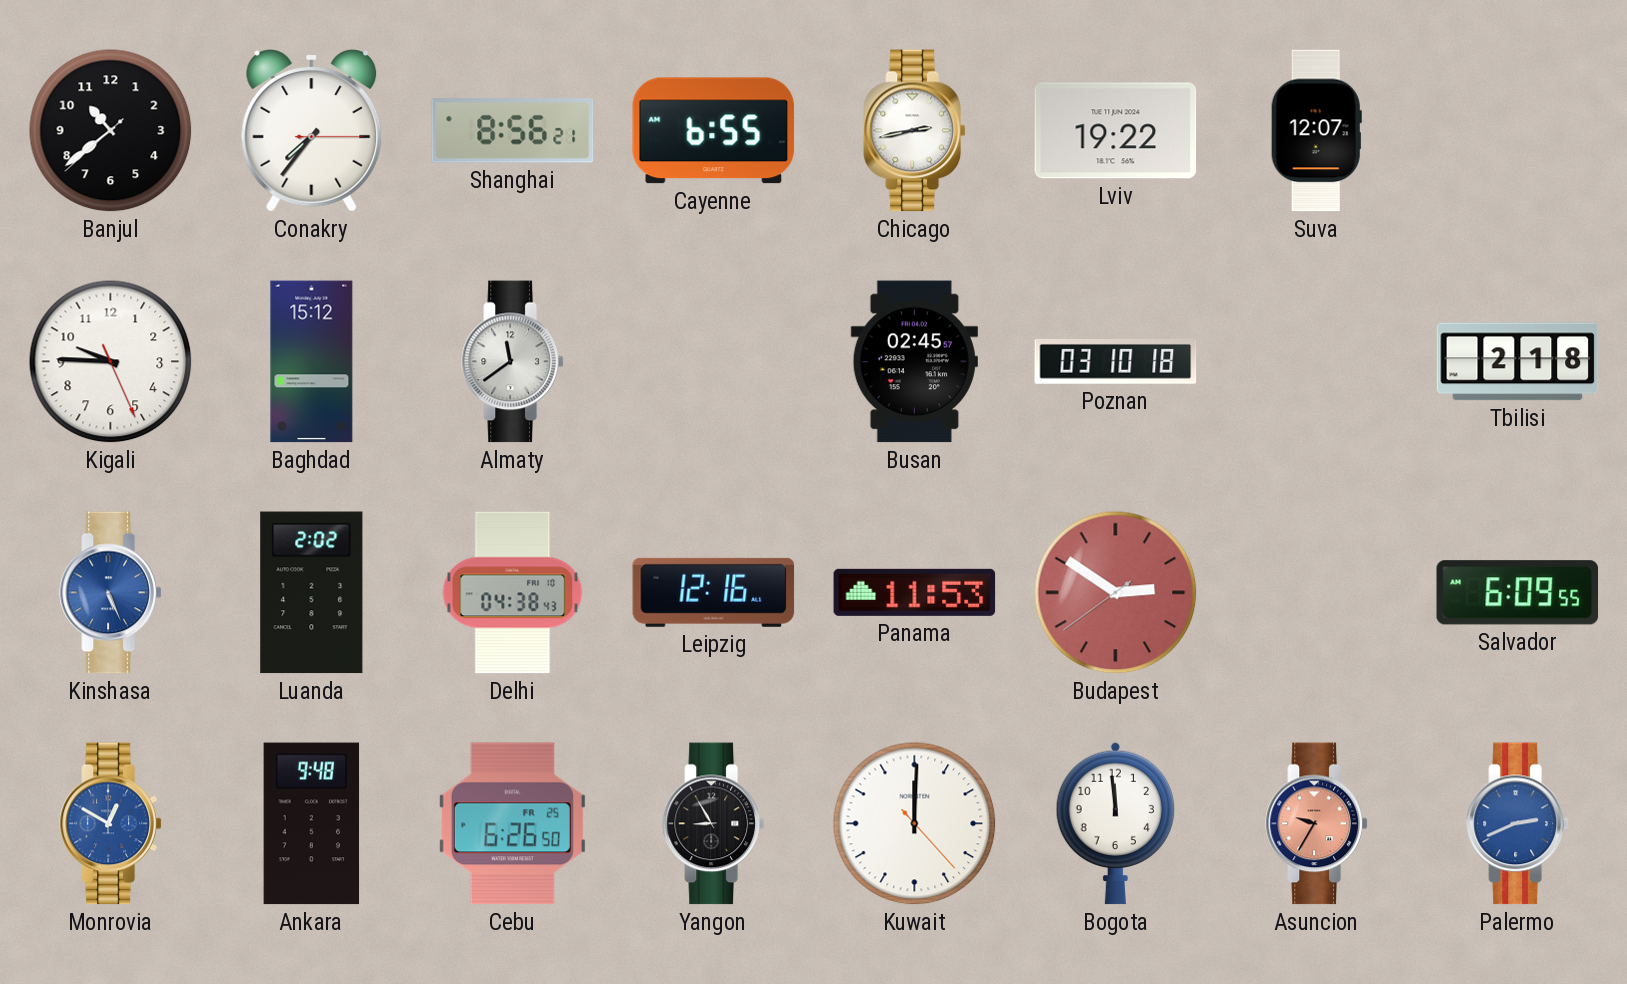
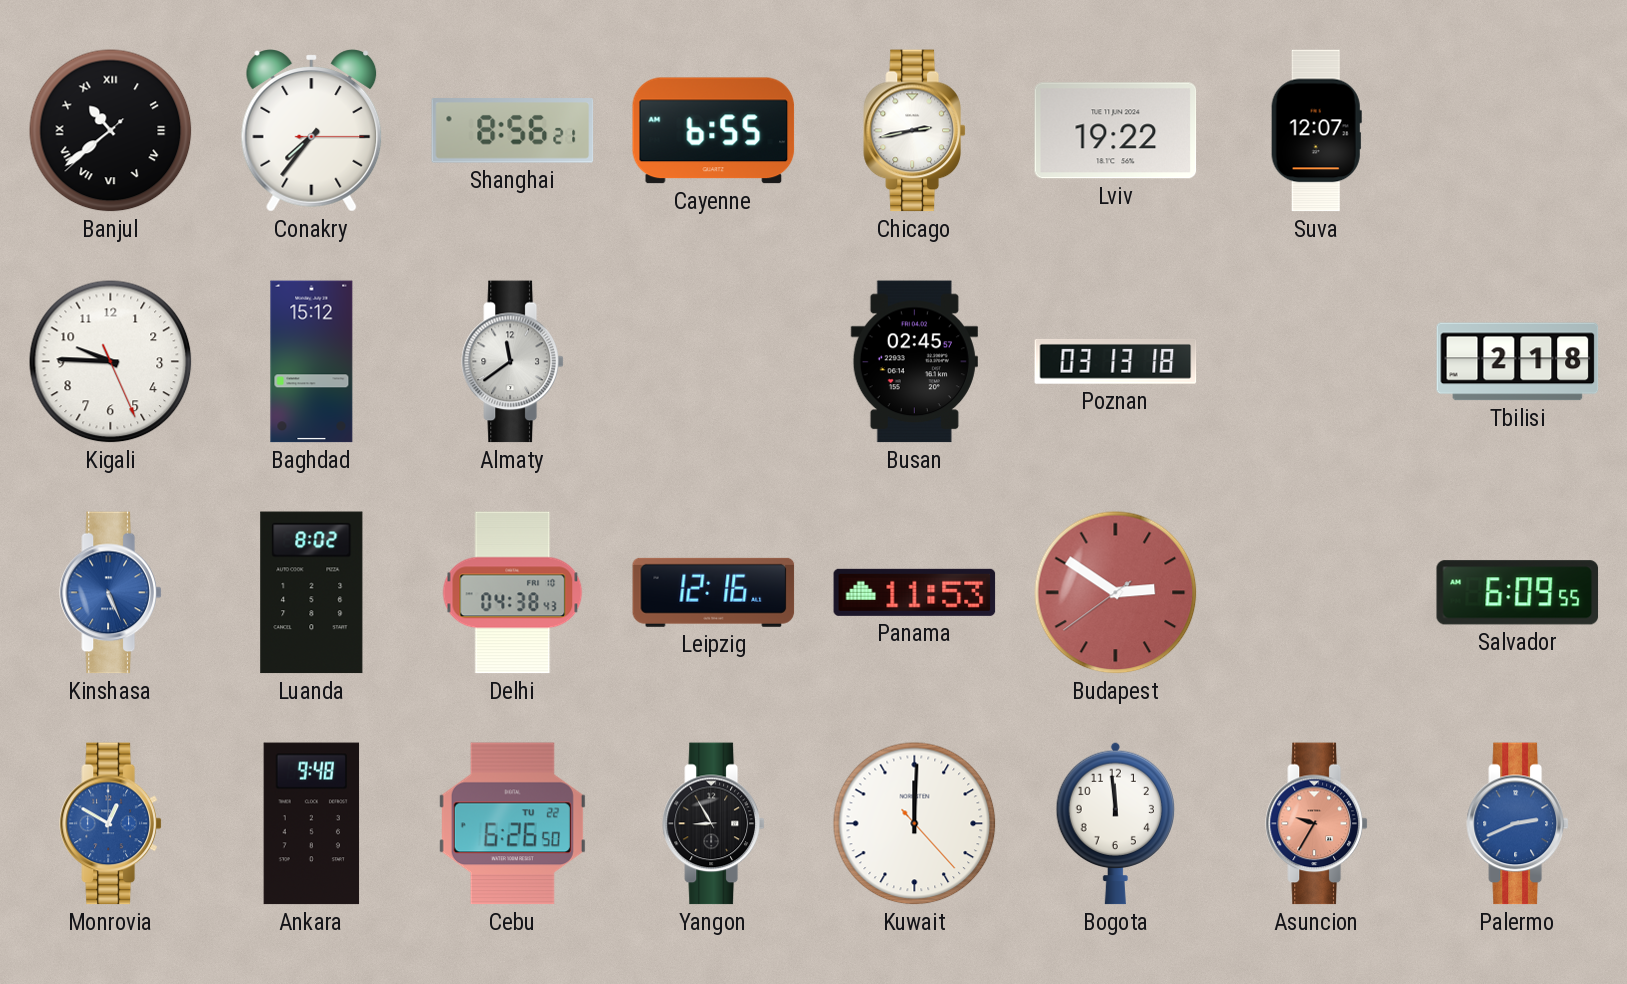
Banjul numerals: Arabic -> Roman
Poznan: 03:10 -> 03:13
Luanda: 2:02 -> 8:02
Cebu date: FR 25 -> TU 22
